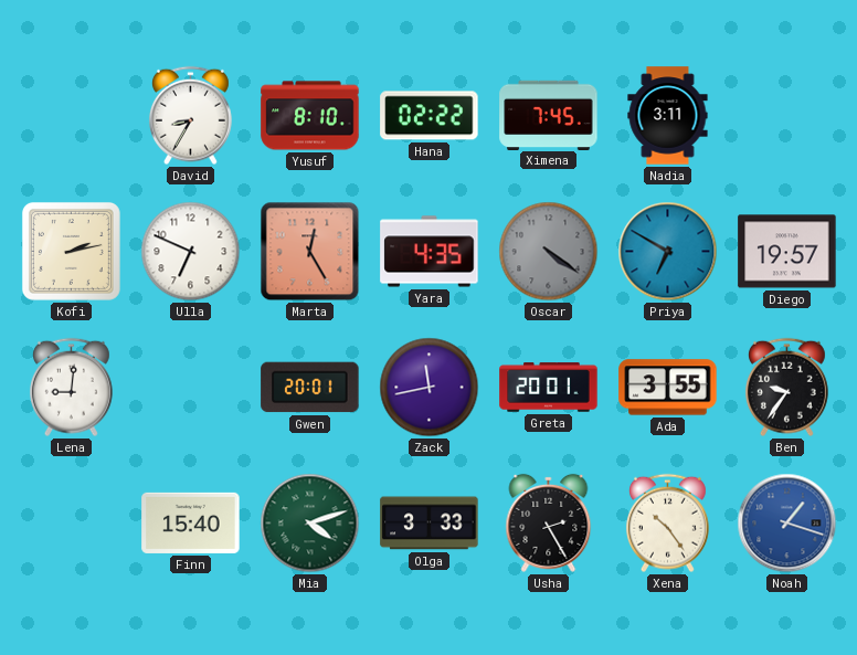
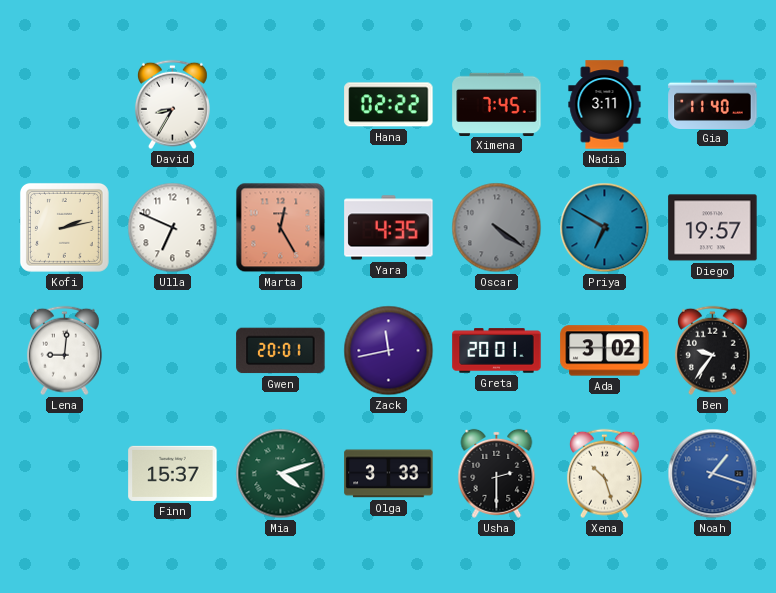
Yusuf: 8:10 -> none
Gia: none -> 11:40
Ada: 3:55 -> 3:02
Finn: 15:40 -> 15:37
Usha: 2:25 -> 2:30
Xena: 10:24 -> 10:27
